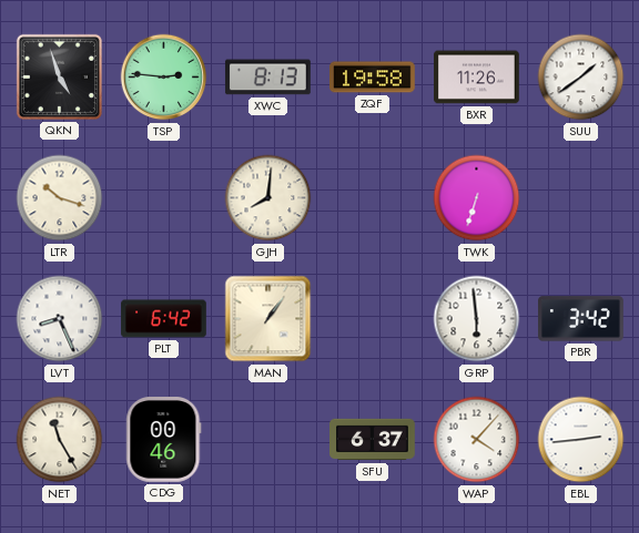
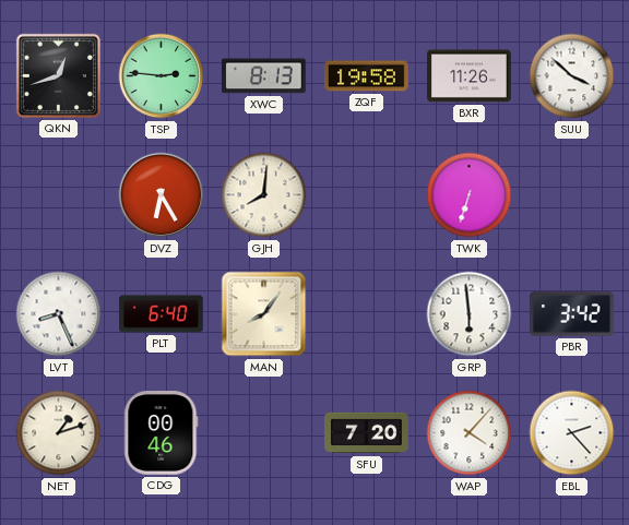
QKN: 4:57 -> 12:42
SUU: 1:39 -> 3:52
LTR: 10:18 -> none
DVZ: none -> 6:25
PLT: 6:42 -> 6:40
MAN: 1:06 -> 8:06
NET: 11:25 -> 1:12
SFU: 6:37 -> 7:20
EBL: 2:44 -> 2:23
